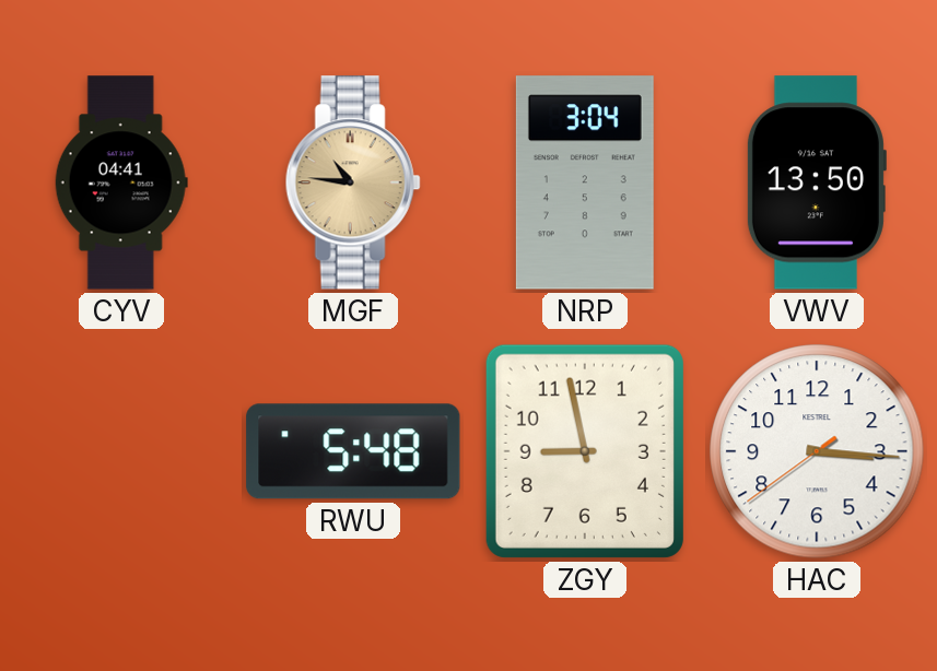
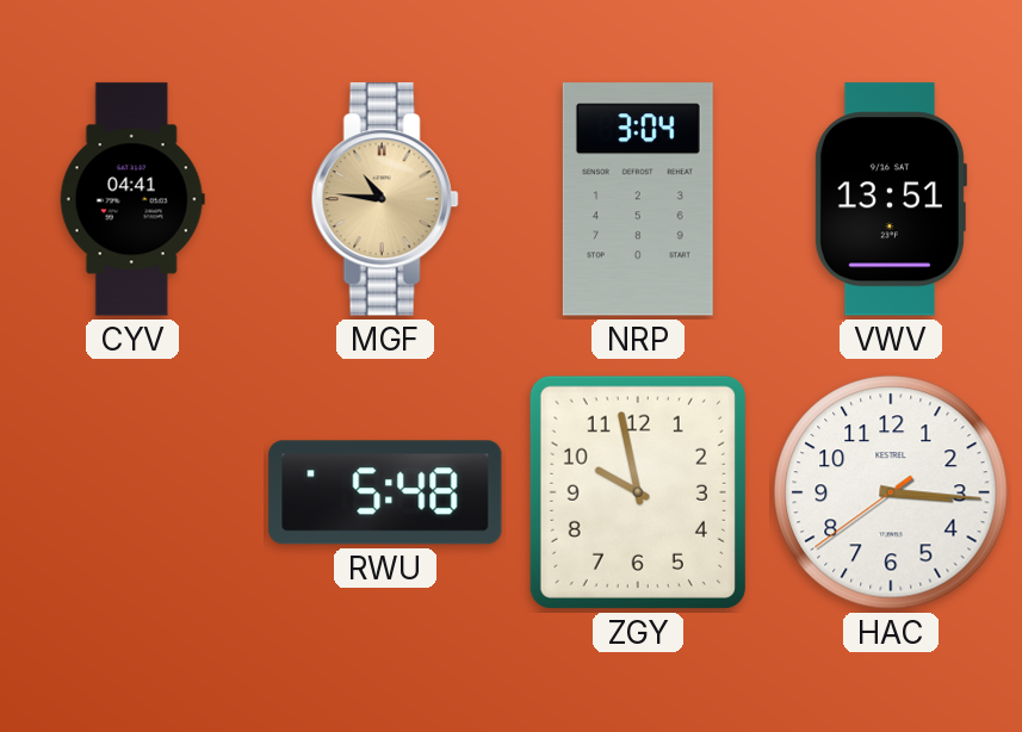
VWV: 13:50 -> 13:51
ZGY: 8:58 -> 9:58
